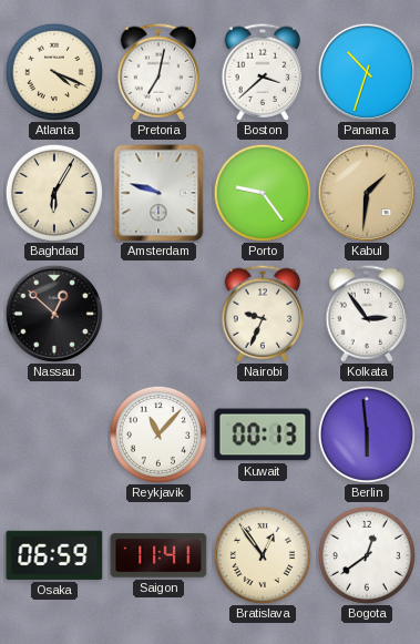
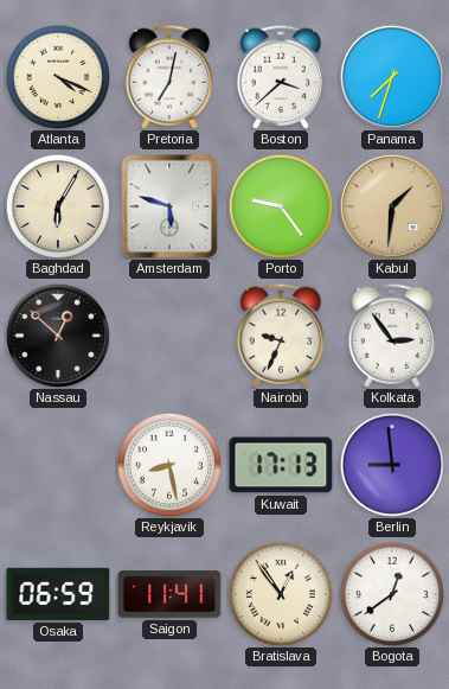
Panama: 10:33 -> 7:33
Amsterdam: 9:48 -> 5:48
Reykjavik: 11:07 -> 8:28
Kuwait: 00:13 -> 17:13
Berlin: 5:59 -> 8:59
